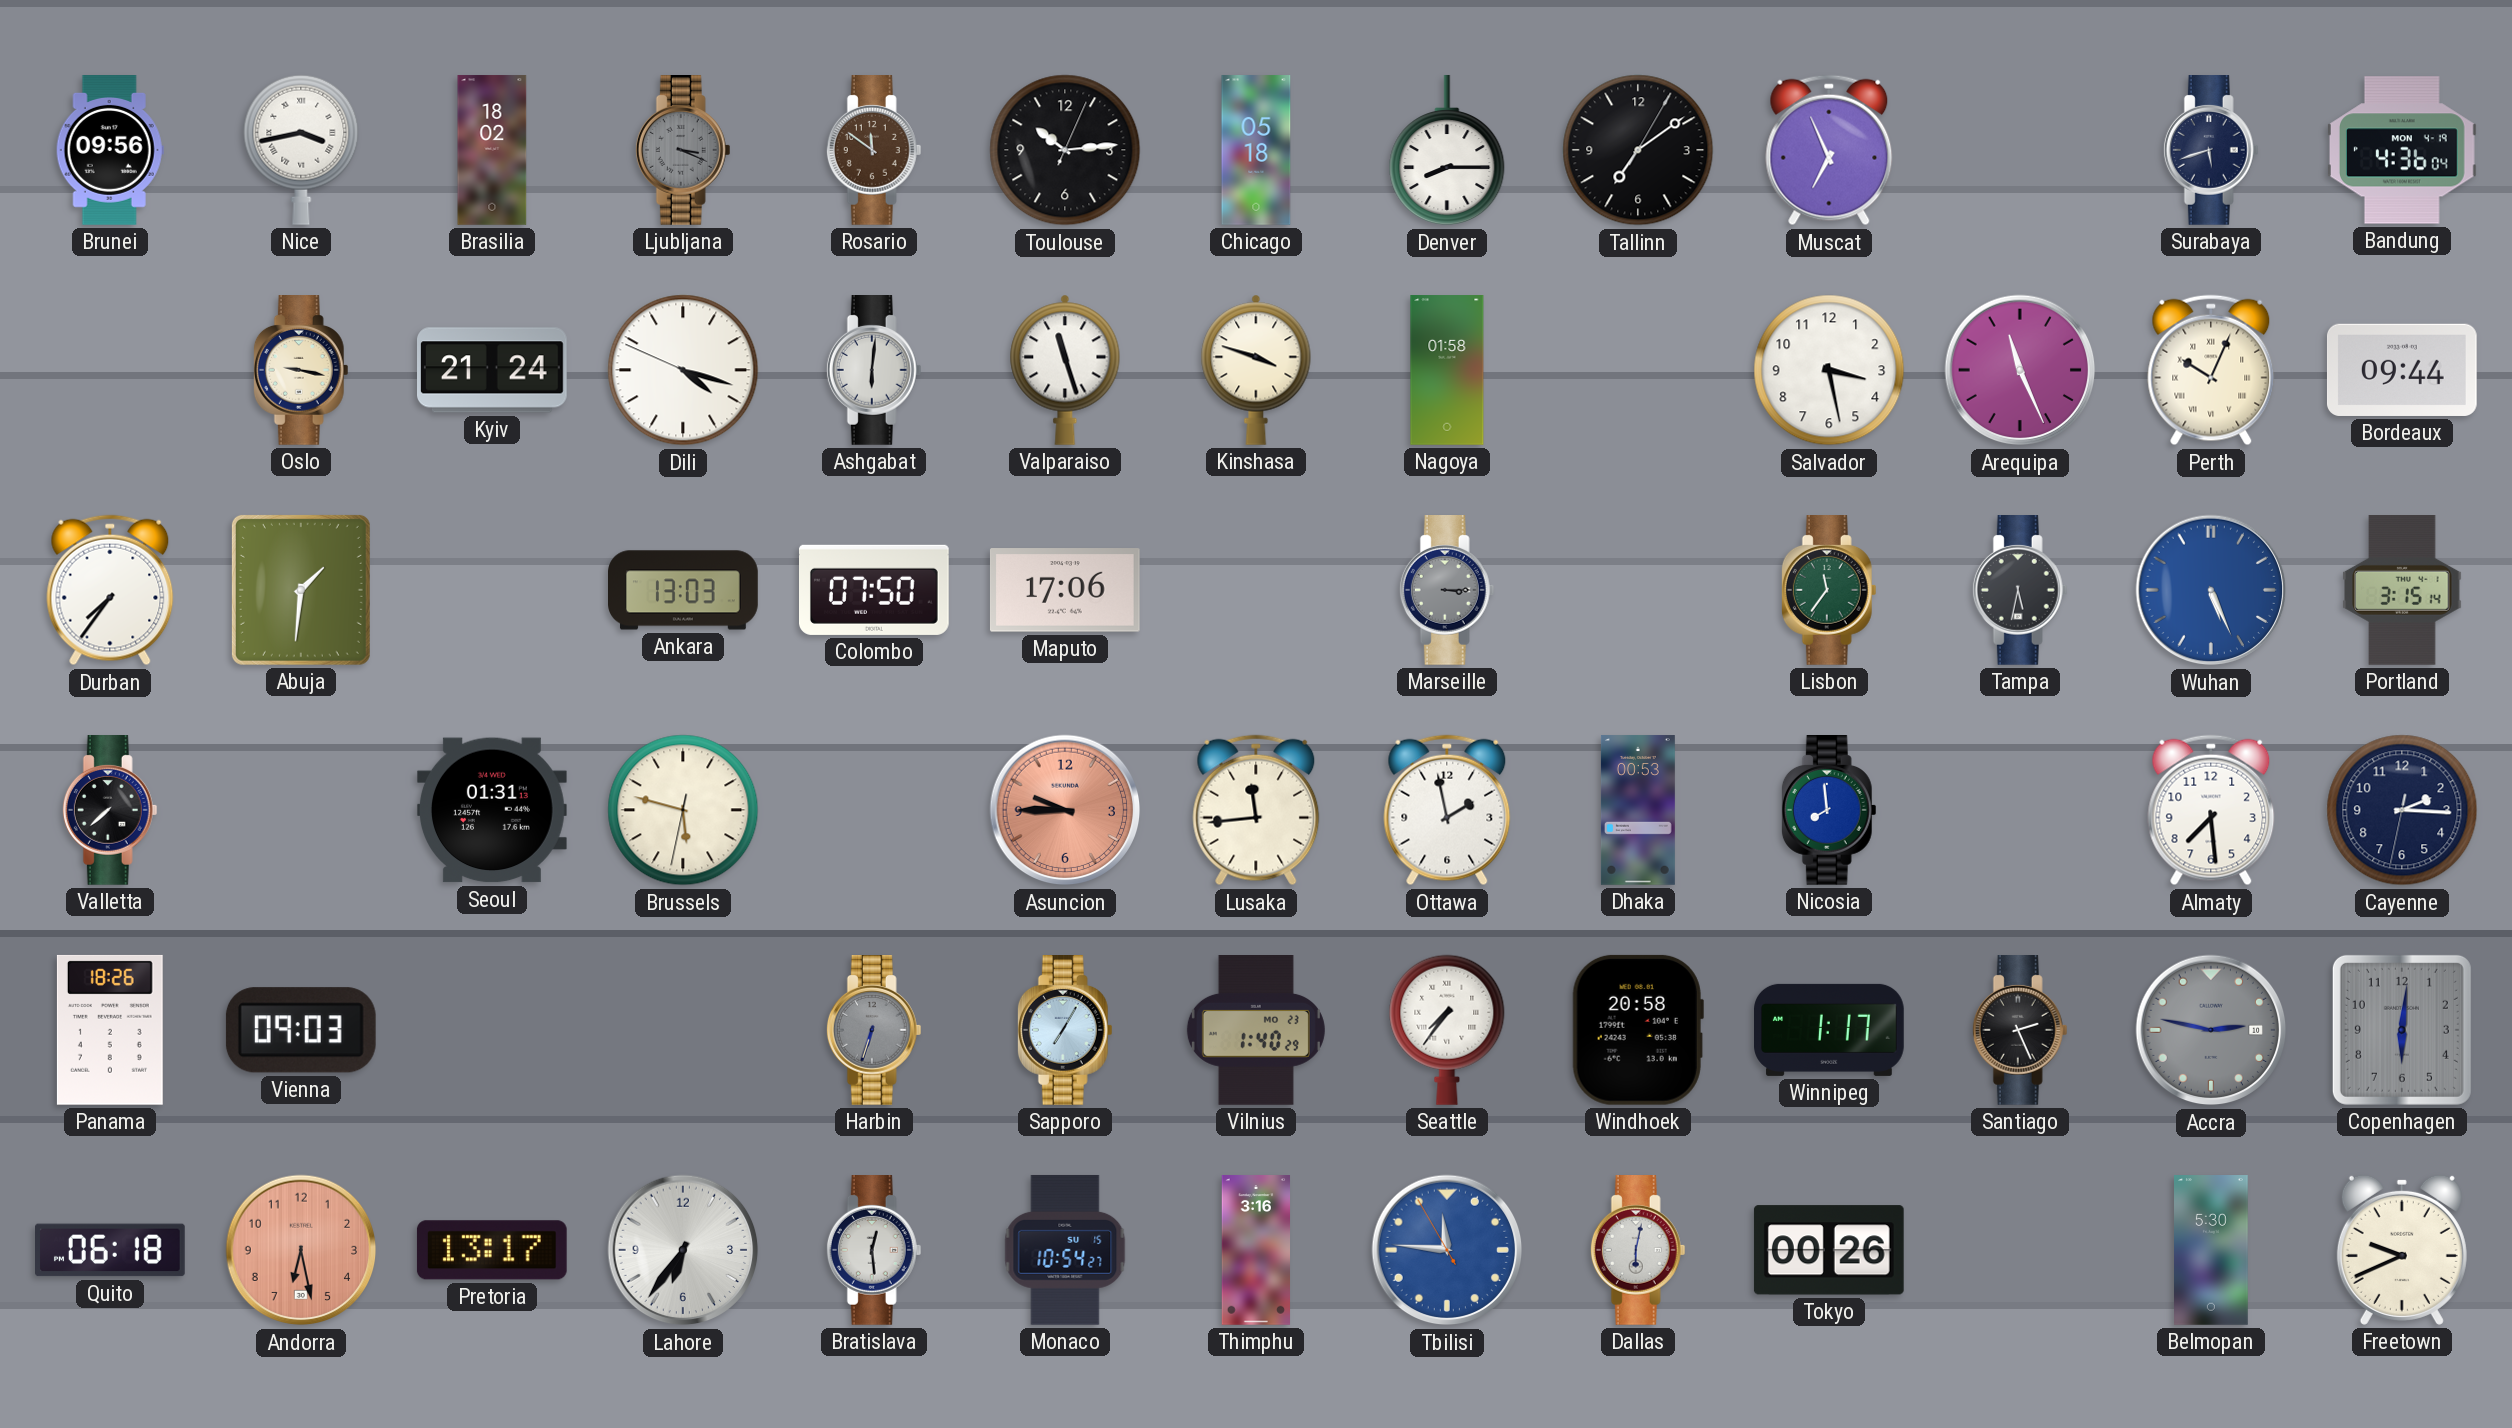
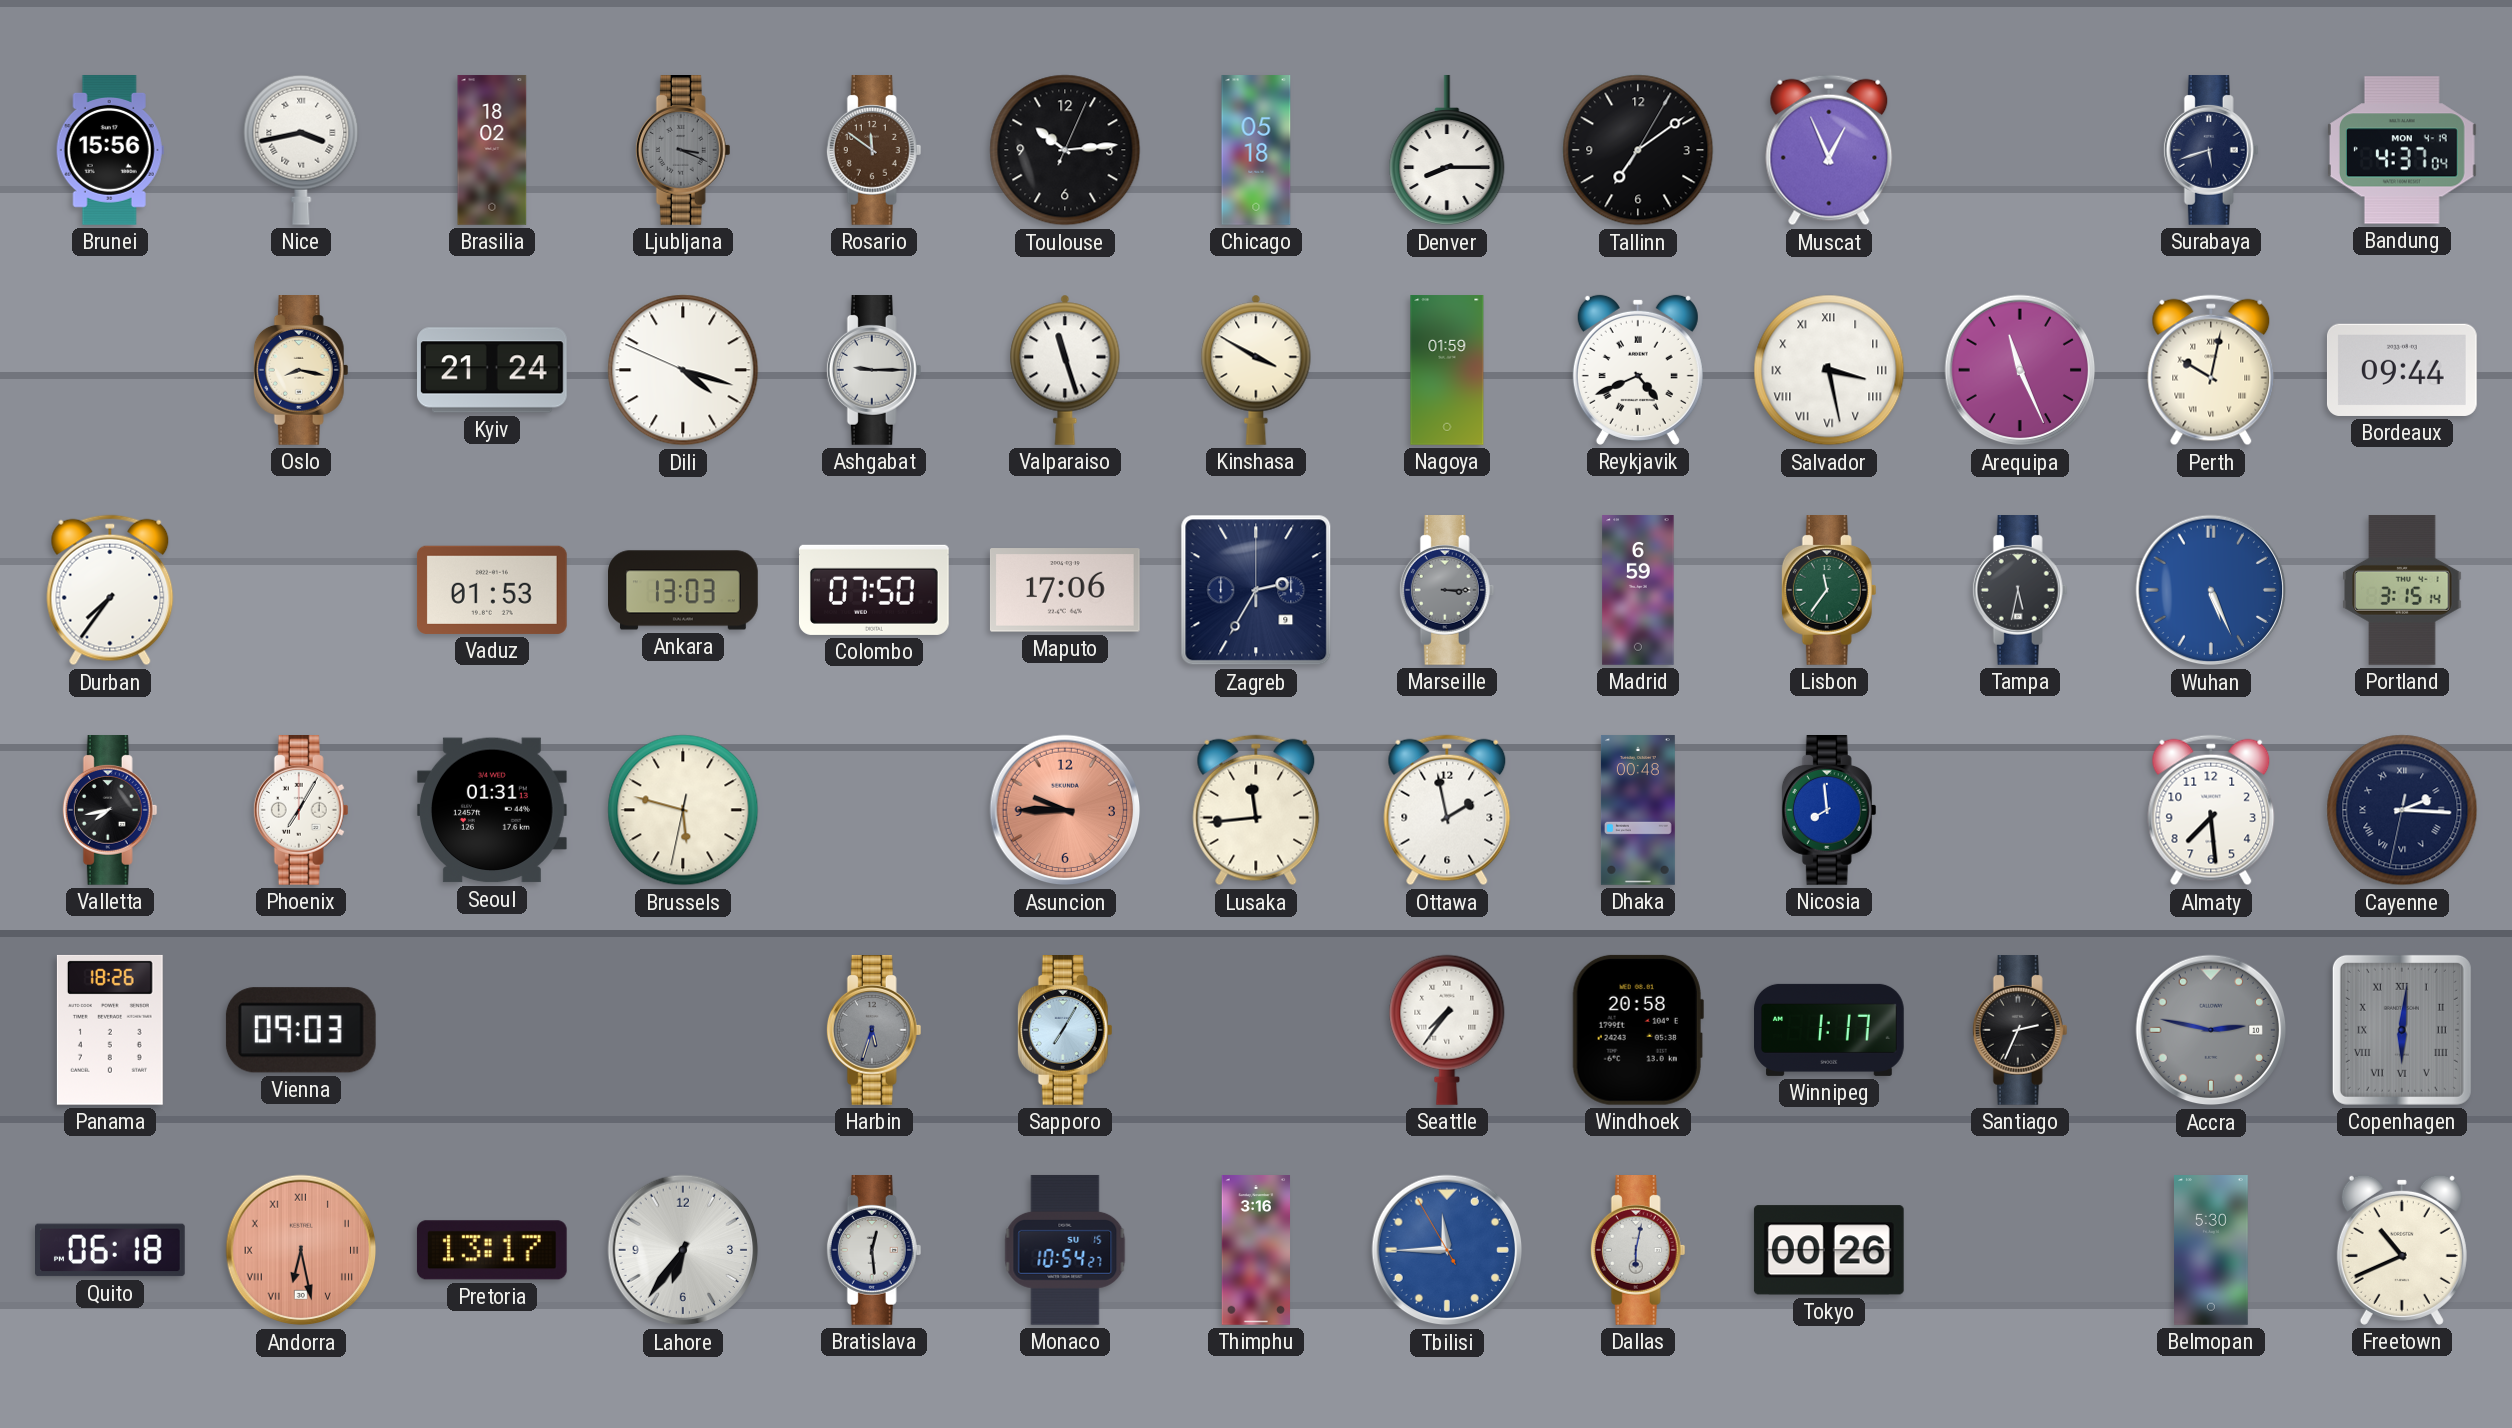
Brunei: 09:56 -> 15:56
Muscat: 6:56 -> 12:56
Bandung: 4:36 -> 4:37
Oslo: 9:17 -> 8:17
Ashgabat: 6:01 -> 9:15
Kinshasa: 3:48 -> 3:50
Nagoya: 01:58 -> 01:59
Reykjavik: none -> 4:41
Salvador numerals: Arabic -> Roman
Perth: 10:04 -> 10:02
Abuja: 1:31 -> none
Vaduz: none -> 01:53
Zagreb: none -> 2:35
Madrid: none -> 6:59
Valletta: 7:38 -> 7:43
Phoenix: none -> 7:05
Dhaka: 00:53 -> 00:48
Cayenne numerals: Arabic -> Roman
Harbin: 6:33 -> 5:33
Vilnius: 1:40 -> none
Santiago: 2:26 -> 2:34
Copenhagen numerals: Arabic -> Roman
Andorra numerals: Arabic -> Roman
Tbilisi: 11:45 -> 11:44
Freetown: 9:41 -> 10:41
